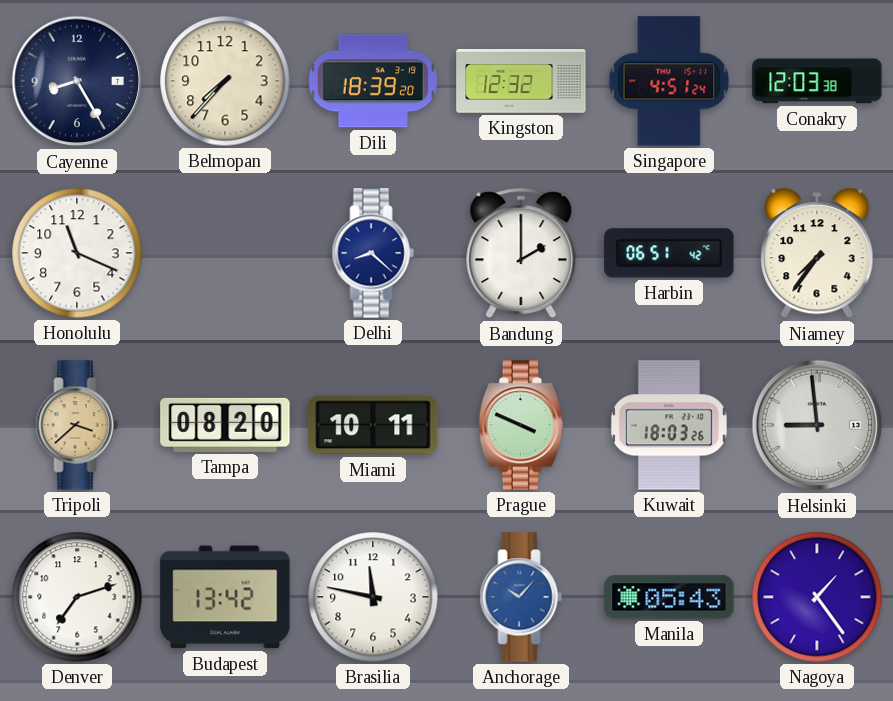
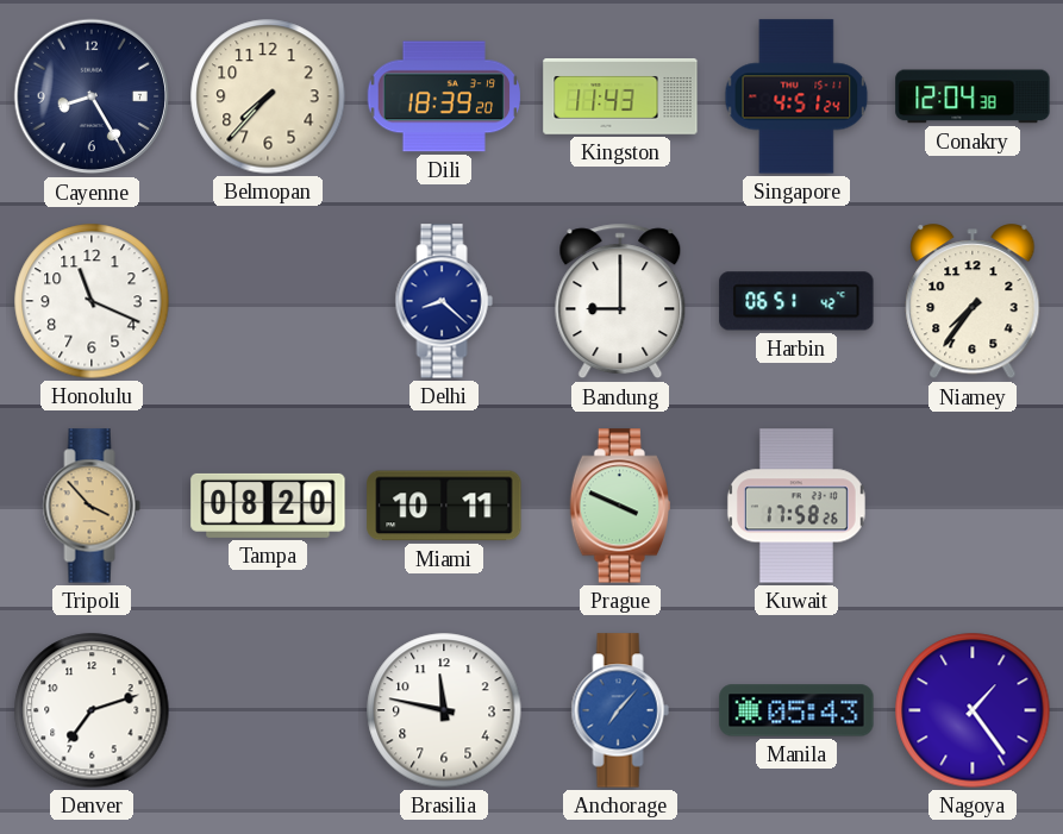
Kingston: 12:32 -> 11:43
Conakry: 12:03 -> 12:04
Bandung: 2:00 -> 9:00
Tripoli: 3:38 -> 3:53
Kuwait: 18:03 -> 17:58
Helsinki: 8:59 -> none
Budapest: 13:42 -> none
Anchorage: 10:07 -> 7:07
